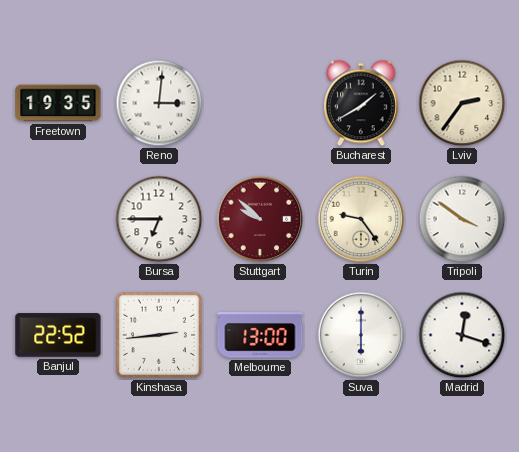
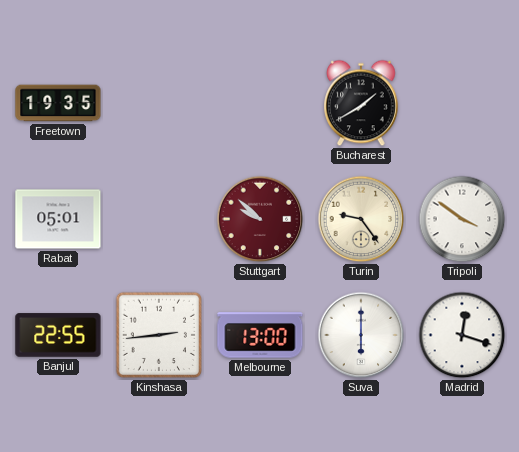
Reno: 3:01 -> none
Lviv: 2:36 -> none
Rabat: none -> 05:01
Bursa: 6:45 -> none
Banjul: 22:52 -> 22:55
